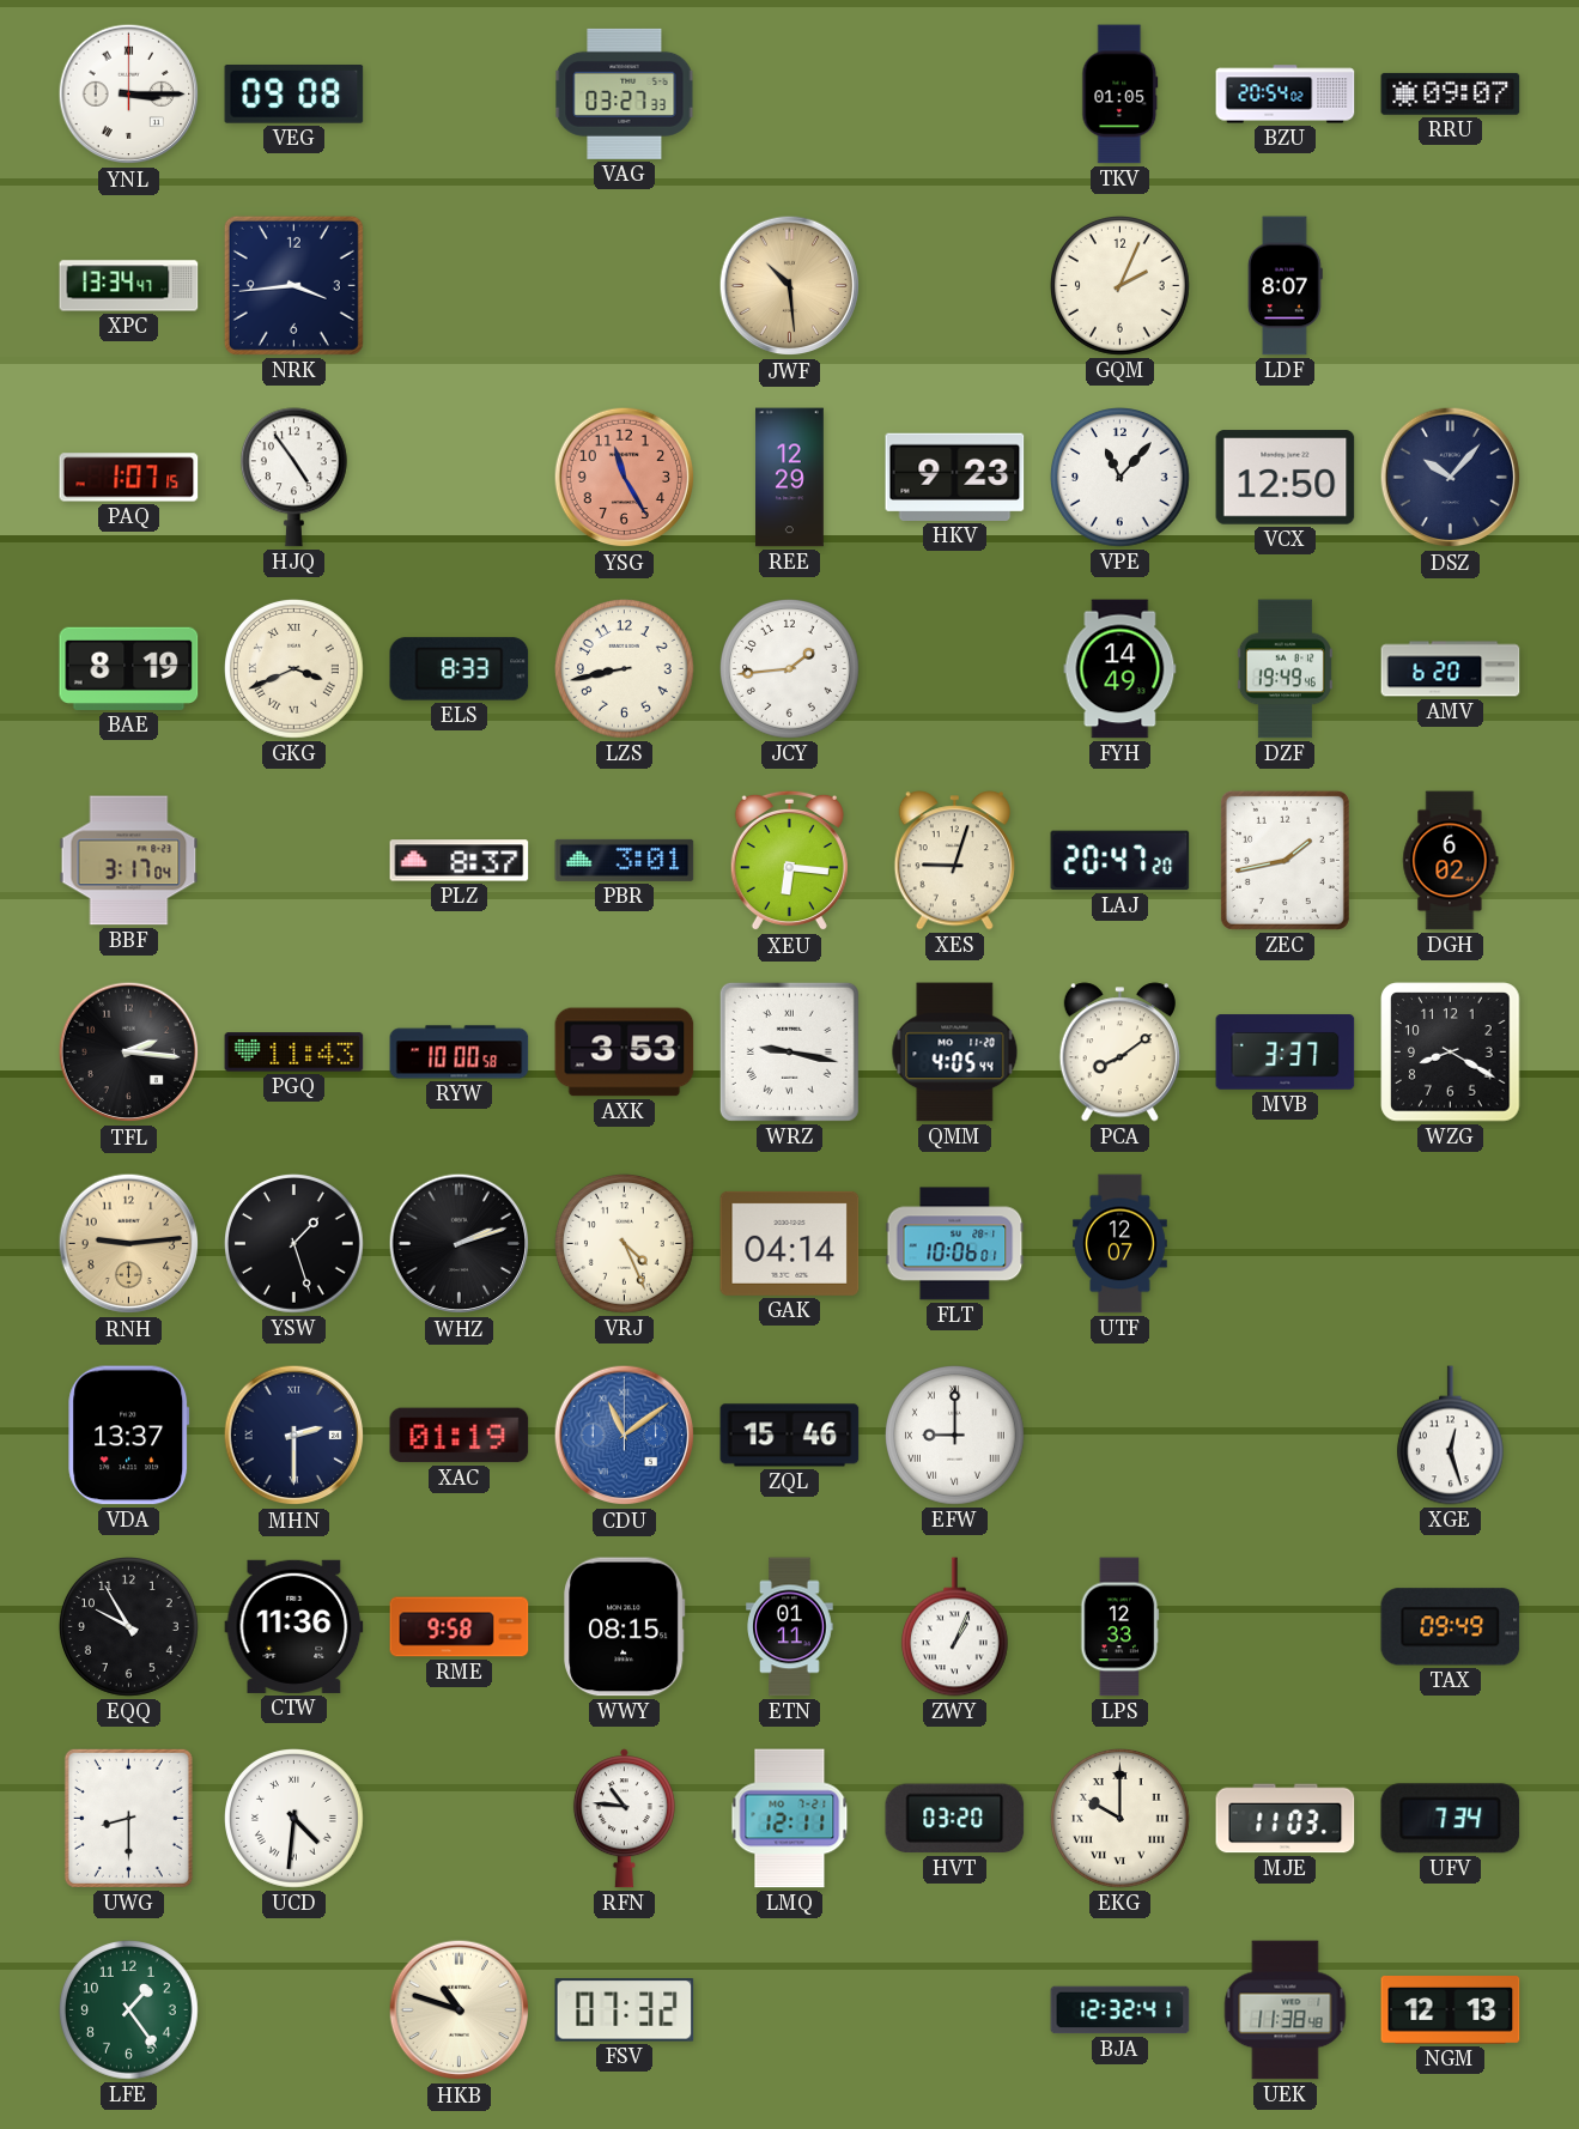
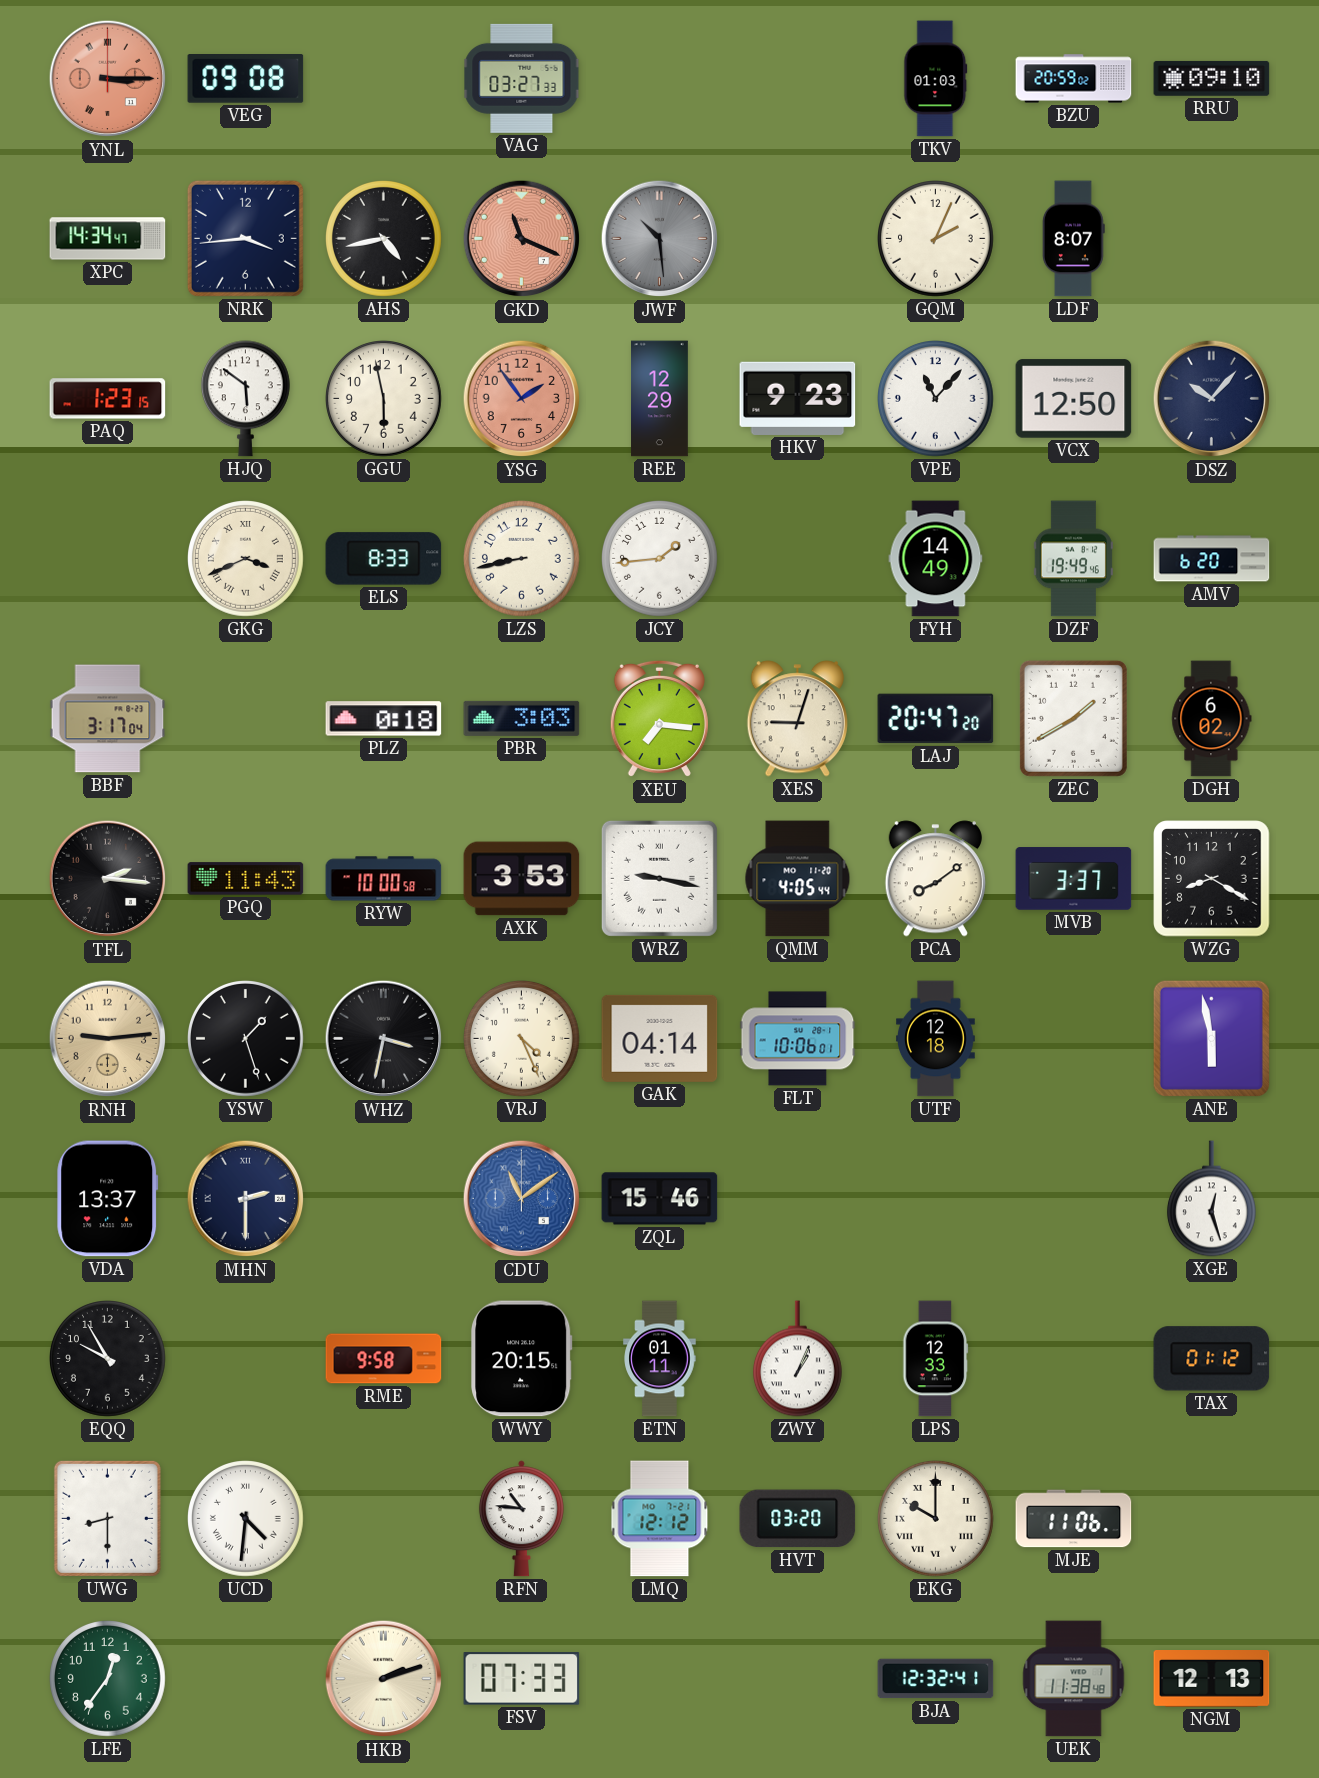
YNL dial: white -> salmon
TKV: 01:05 -> 01:03
BZU: 20:54 -> 20:59
RRU: 09:07 -> 09:10
XPC: 13:34 -> 14:34
AHS: none -> 4:43
GKD: none -> 11:19
JWF dial: champagne -> grey
PAQ: 1:07 -> 1:23
HJQ: 4:54 -> 5:51
GGU: none -> 5:58
YSG: 11:25 -> 1:54
BAE: 8:19 -> none
PLZ: 8:37 -> 0:18
PBR: 3:01 -> 3:03
XEU: 6:16 -> 7:16
ZEC: 1:43 -> 1:40
WHZ: 2:12 -> 3:32
UTF: 12:07 -> 12:18
ANE: none -> 5:58
XAC: 01:19 -> none
EFW: 9:00 -> none
CTW: 11:36 -> none
WWY: 08:15 -> 20:15
TAX: 09:49 -> 01:12
LMQ: 12:11 -> 12:12
MJE: 11:03 -> 11:06
UFV: 7:34 -> none
LFE: 1:24 -> 12:36
HKB: 10:48 -> 2:12
FSV: 07:32 -> 07:33
